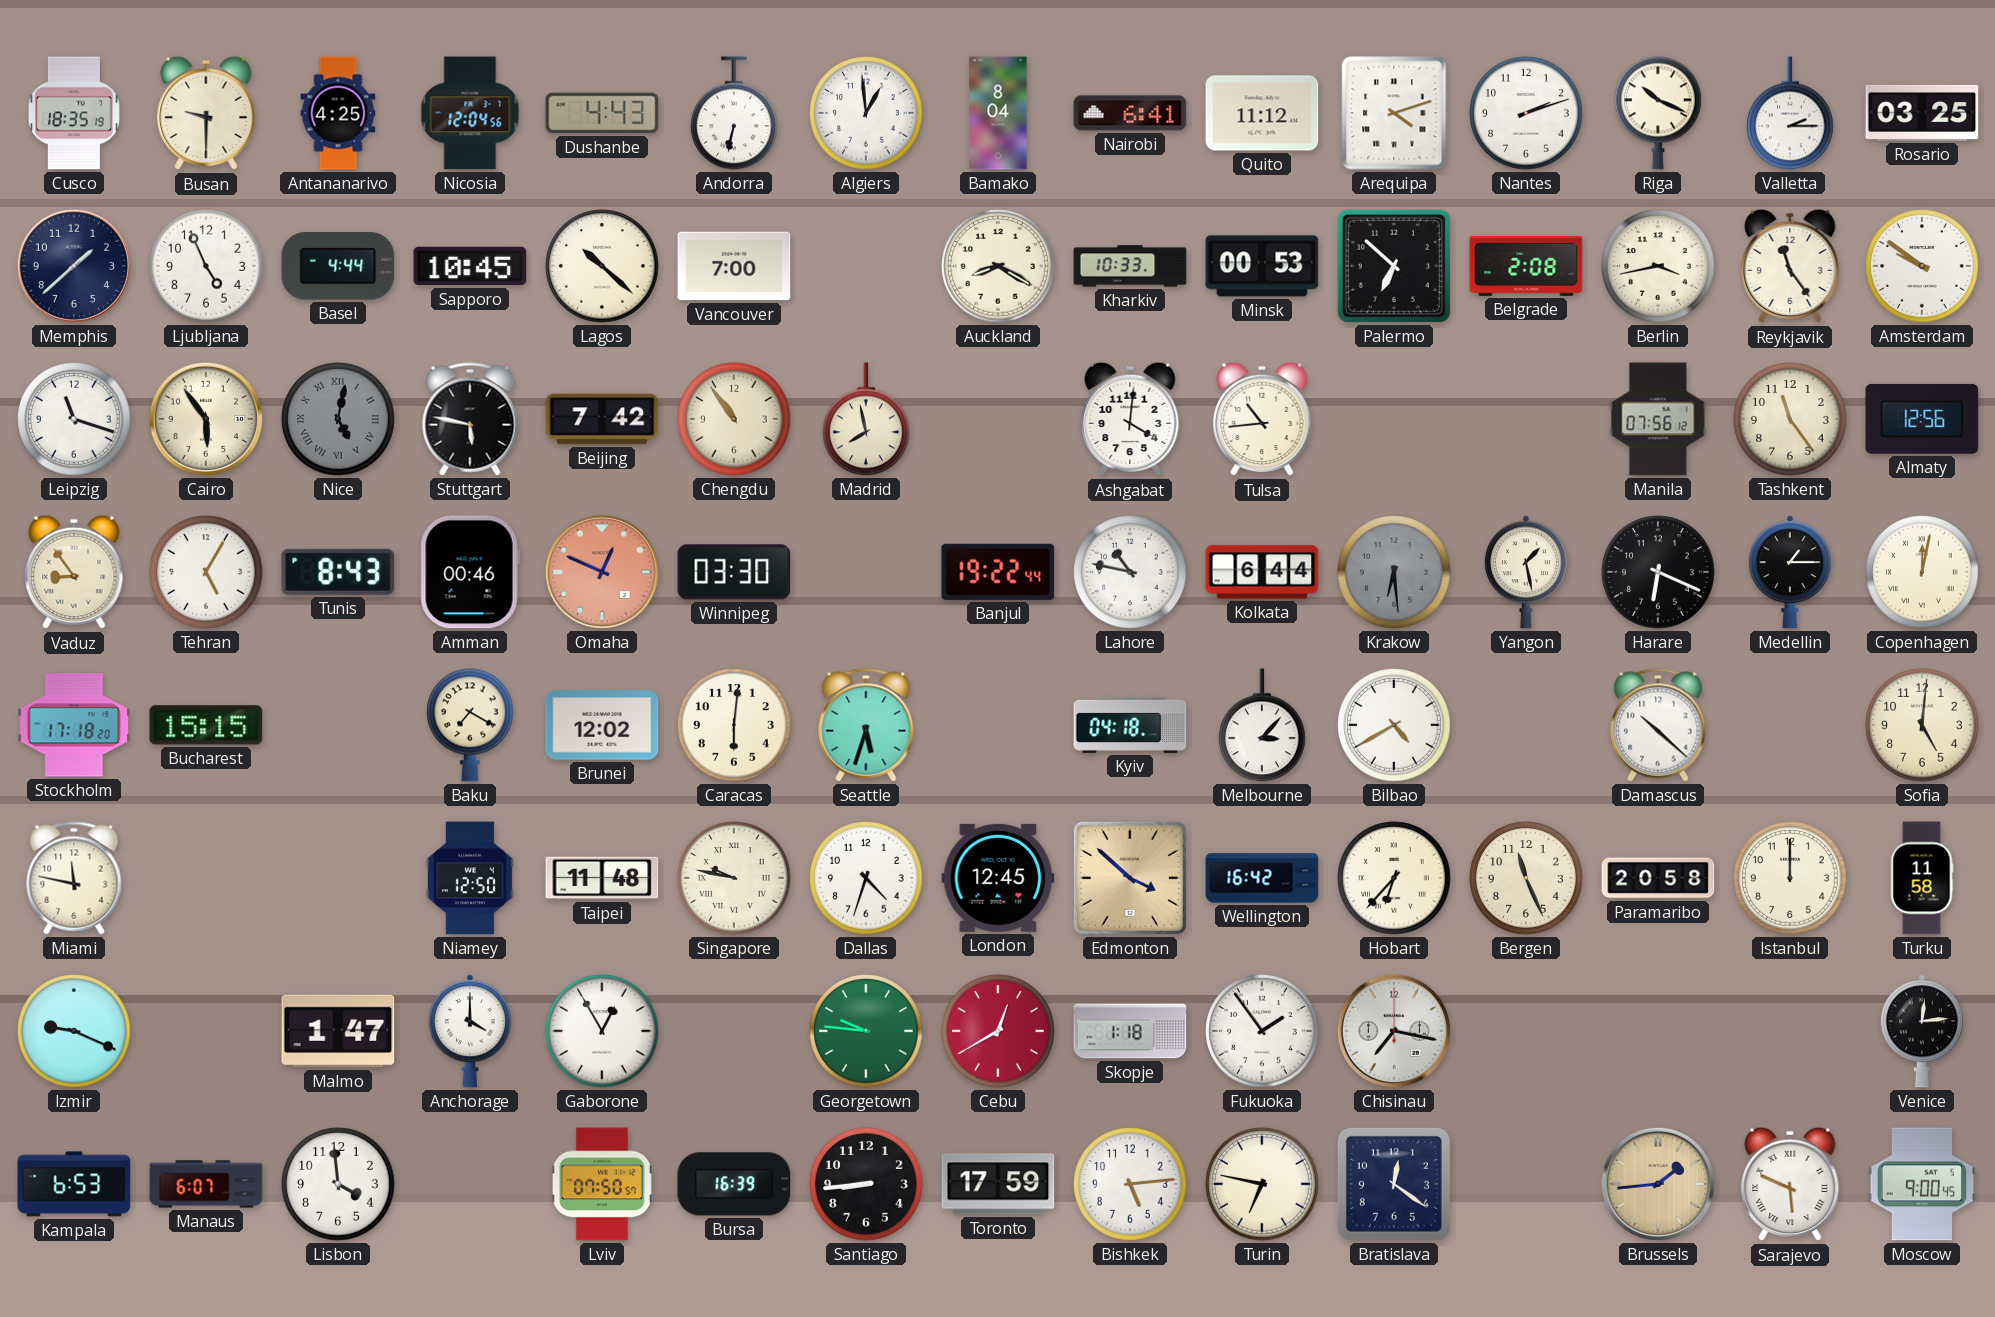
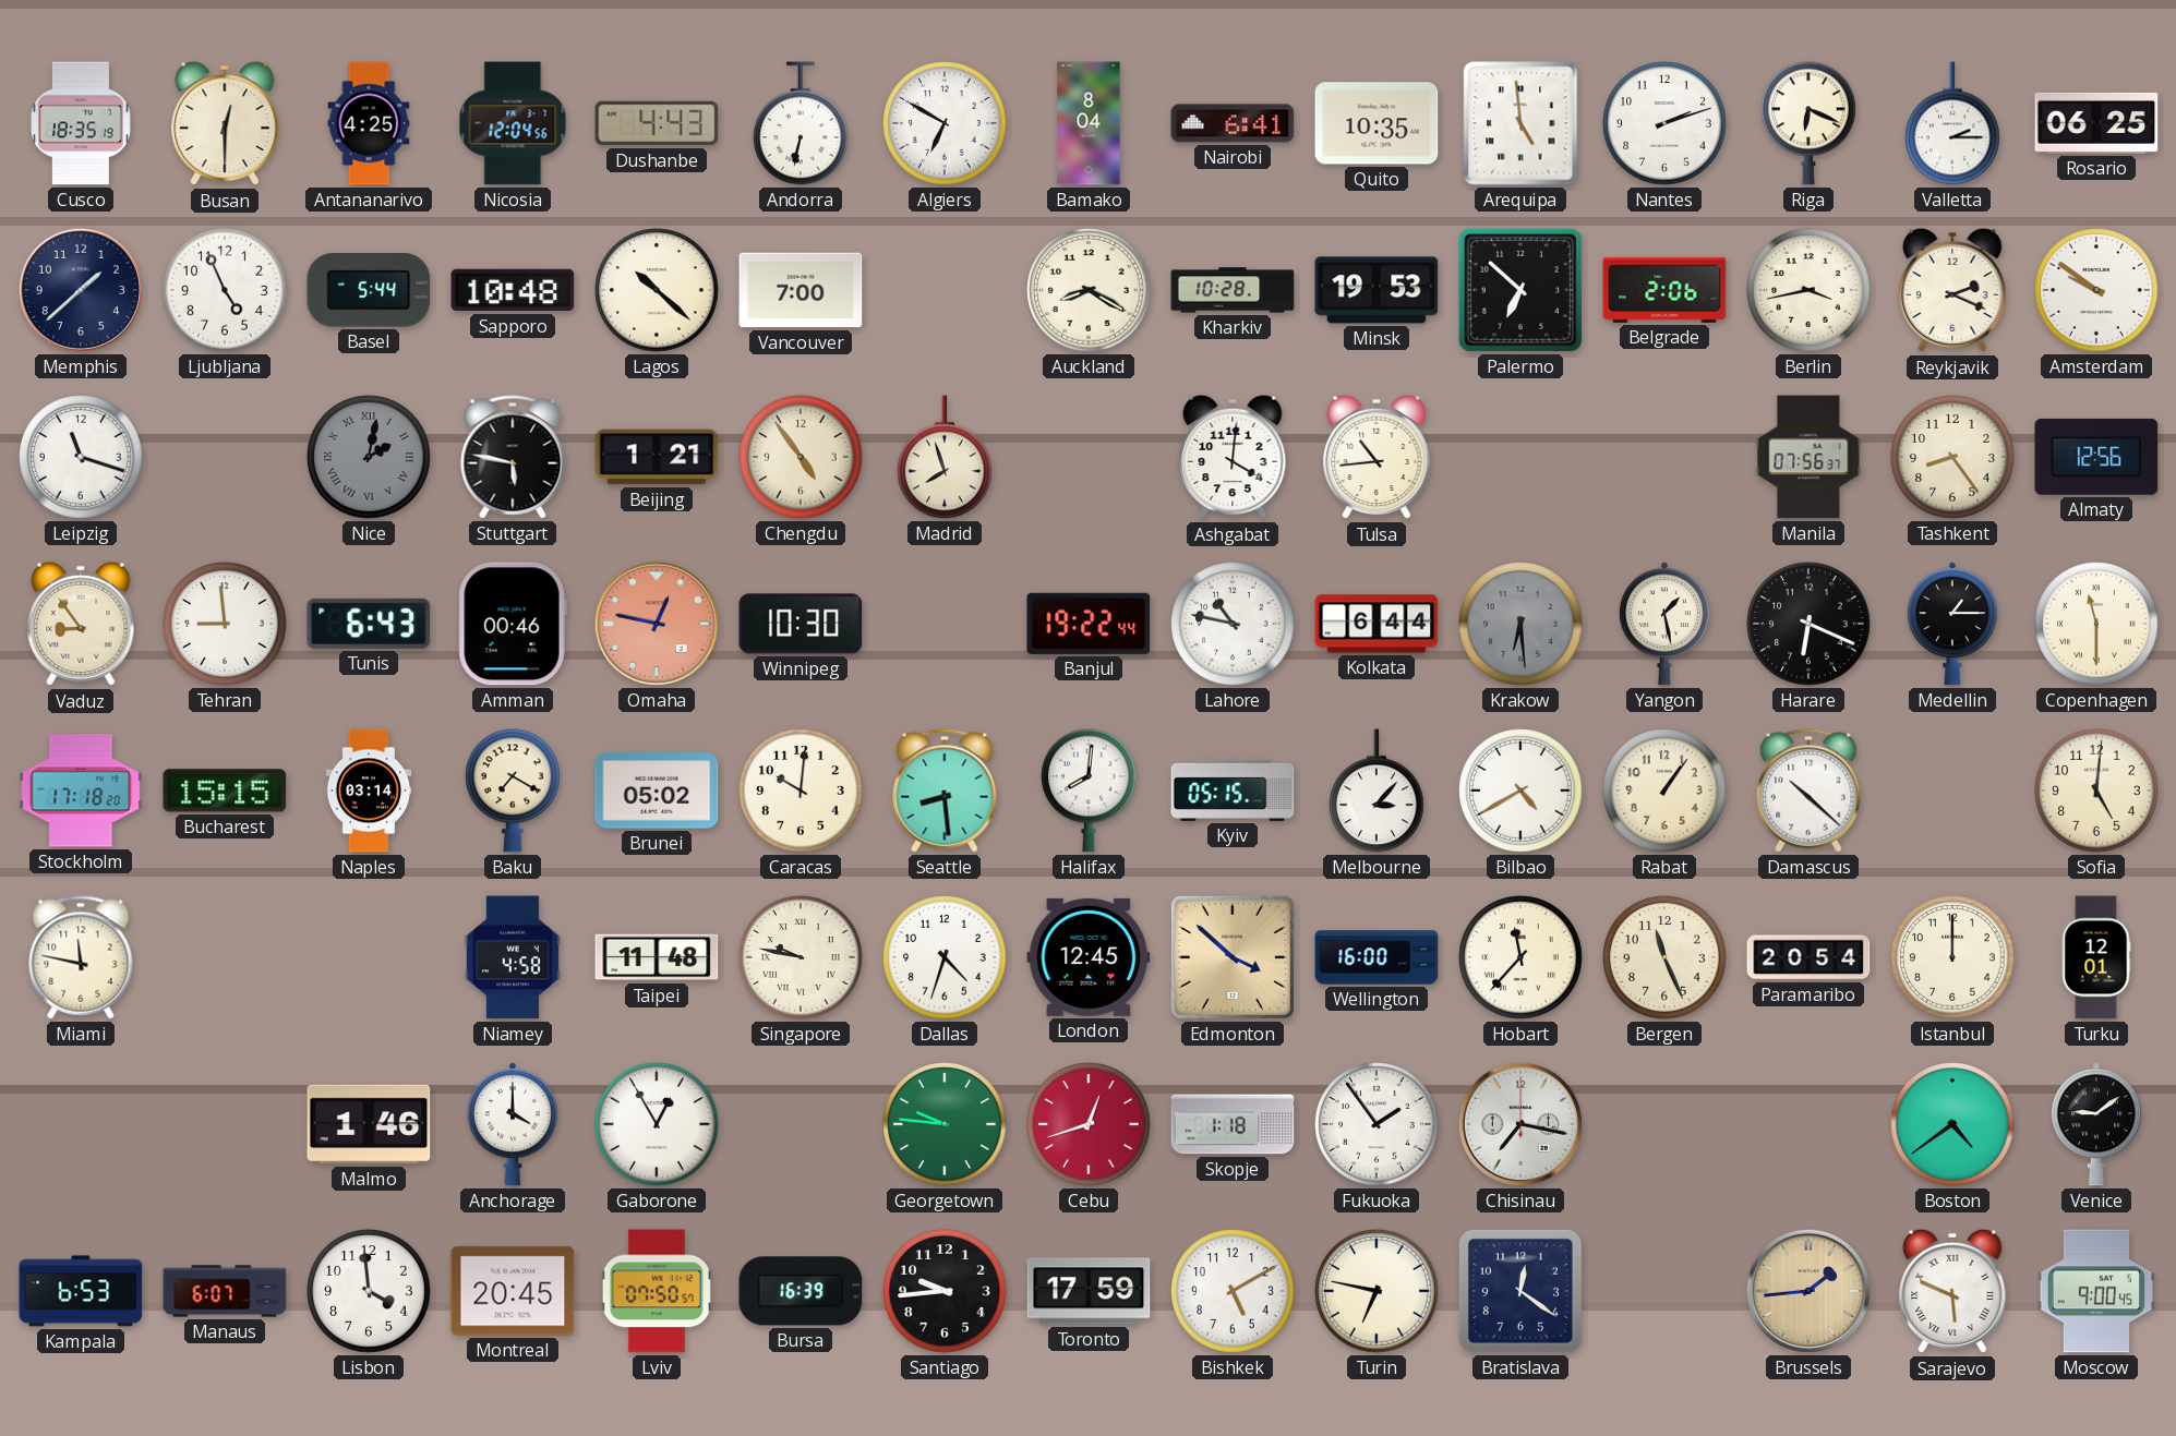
Busan: 9:30 -> 12:30
Algiers: 12:59 -> 6:50
Quito: 11:12 -> 10:35
Arequipa: 4:12 -> 4:59
Riga: 10:19 -> 6:19
Rosario: 03:25 -> 06:25
Basel: 4:44 -> 5:44
Sapporo: 10:45 -> 10:48
Kharkiv: 10:33 -> 10:28
Minsk: 00:53 -> 19:53
Belgrade: 2:08 -> 2:06
Reykjavik: 11:24 -> 2:19
Cairo: 5:54 -> none
Nice: 5:02 -> 2:02
Beijing: 7:42 -> 1:21
Chengdu: 10:54 -> 4:54
Madrid: 7:58 -> 7:57
Manila: 07:56:12 -> 07:56:37
Tashkent: 11:24 -> 8:24
Tehran: 5:05 -> 8:59
Tunis: 8:43 -> 6:43
Omaha: 12:49 -> 12:47
Winnipeg: 03:30 -> 10:30
Copenhagen: 12:02 -> 11:30
Naples: none -> 03:14
Brunei: 12:02 -> 05:02
Caracas: 6:01 -> 10:01
Seattle: 5:33 -> 8:29
Halifax: none -> 8:01
Kyiv: 04:18 -> 05:15
Rabat: none -> 1:06
Niamey: 12:50 -> 4:58
Wellington: 16:42 -> 16:00
Hobart: 6:37 -> 11:37
Paramaribo: 20:58 -> 20:54
Turku: 11:58 -> 12:01
Izmir: 9:19 -> none
Malmo: 1:47 -> 1:46
Cebu: 12:40 -> 12:42
Boston: none -> 4:39
Venice: 12:14 -> 9:09
Montreal: none -> 20:45
Santiago: 8:44 -> 9:44
Bishkek: 5:14 -> 5:10
